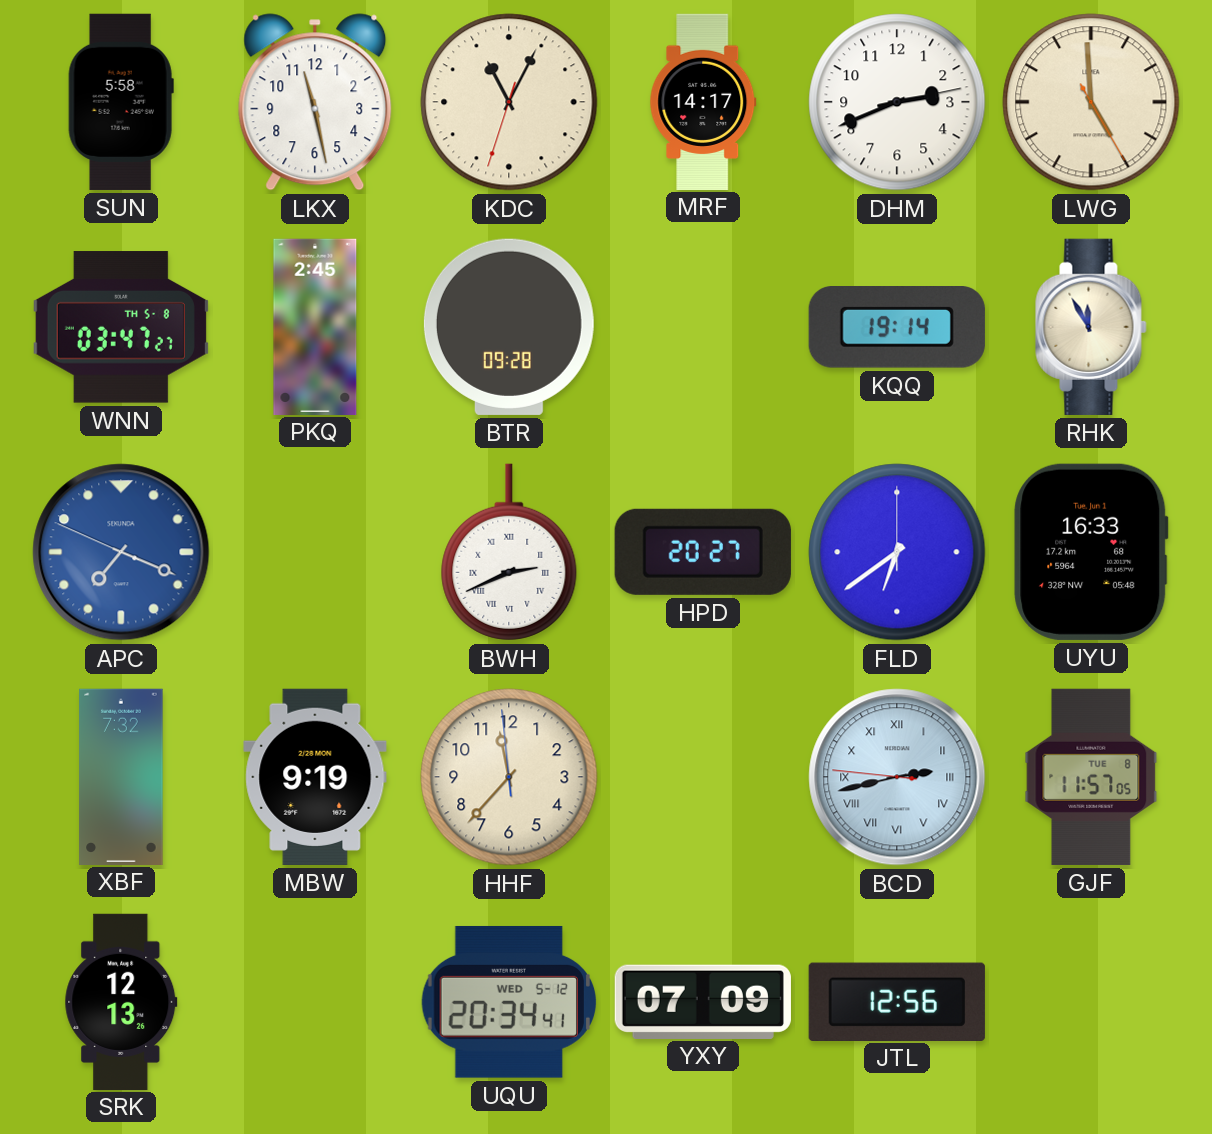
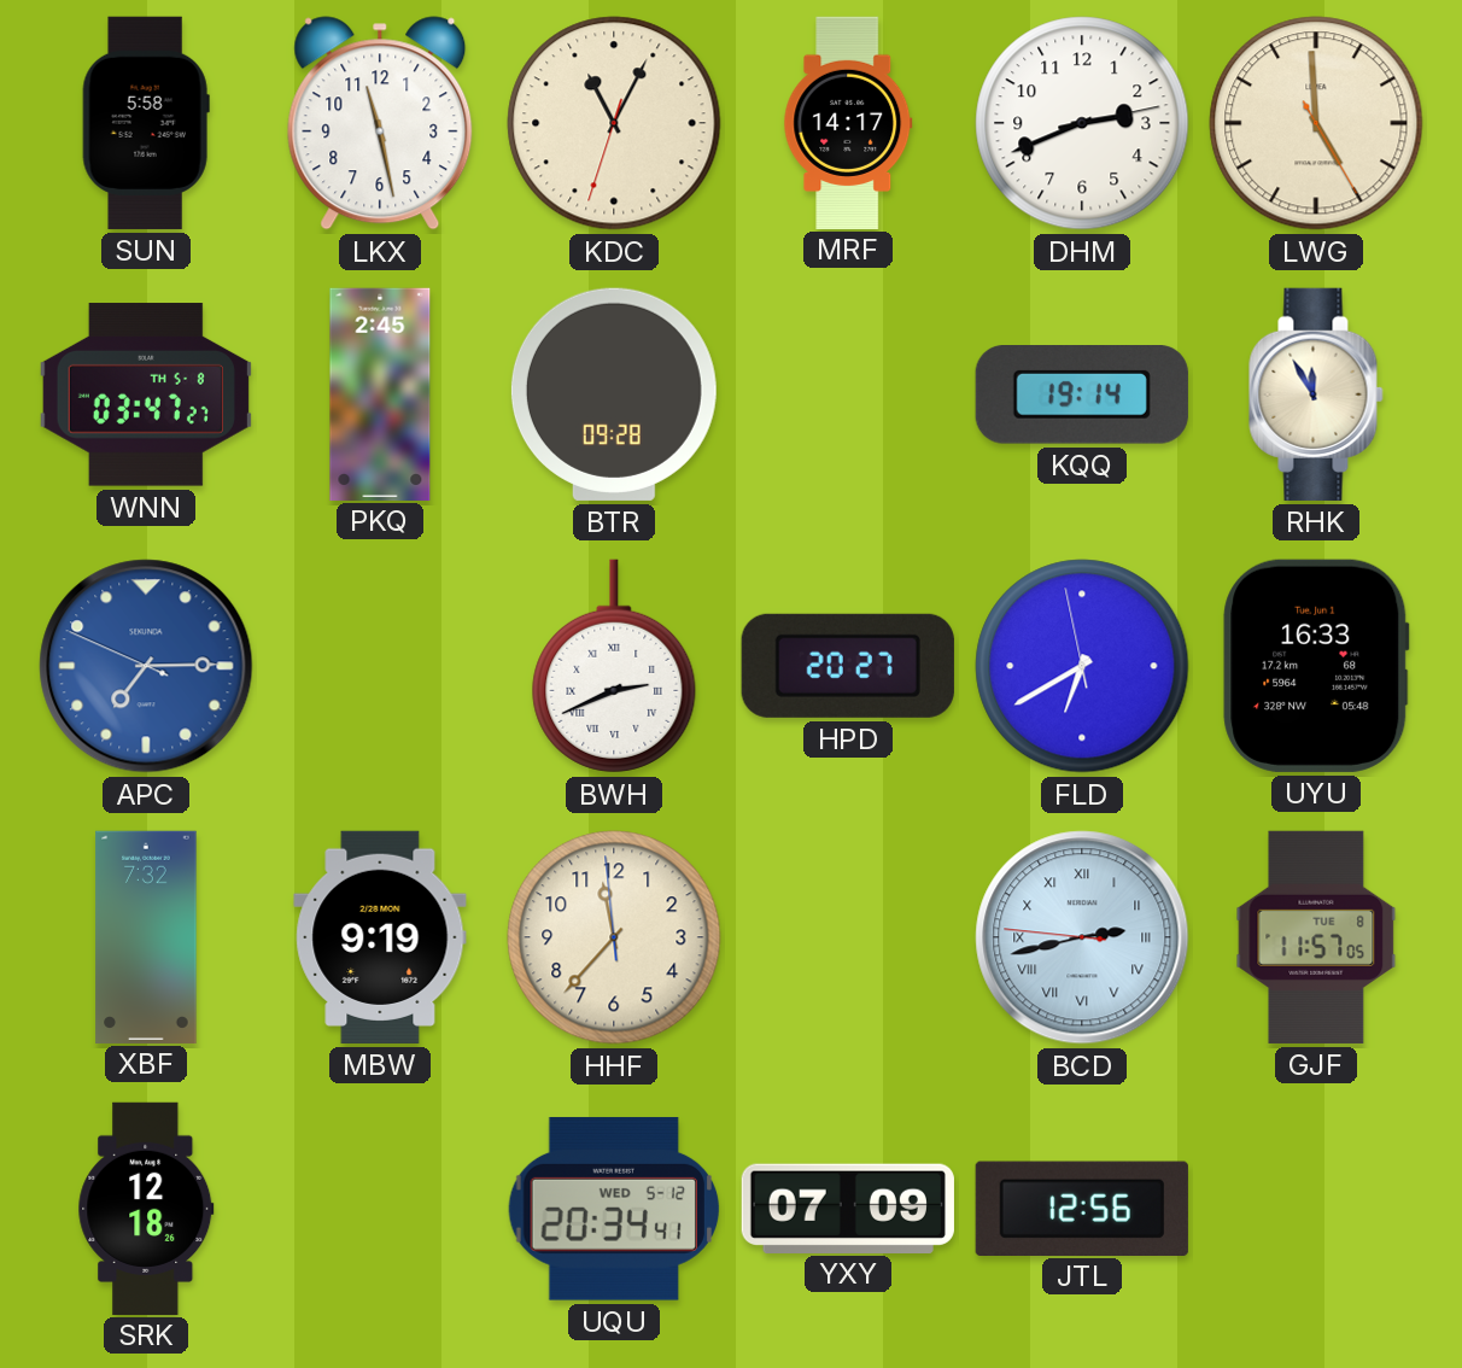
APC: 7:18 -> 7:14
FLD: 6:39:00 -> 6:39:58
SRK: 12:13 -> 12:18
